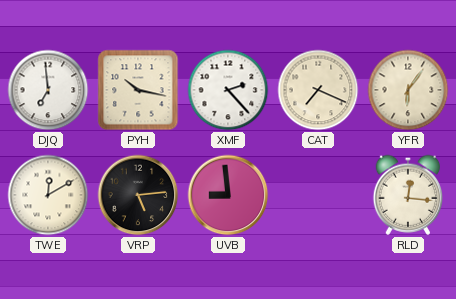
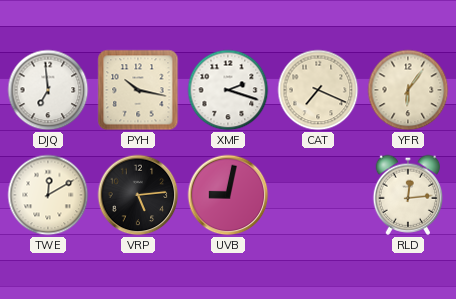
XMF: 2:23 -> 2:18
UVB: 8:59 -> 9:02
RLD: 12:16 -> 12:14
